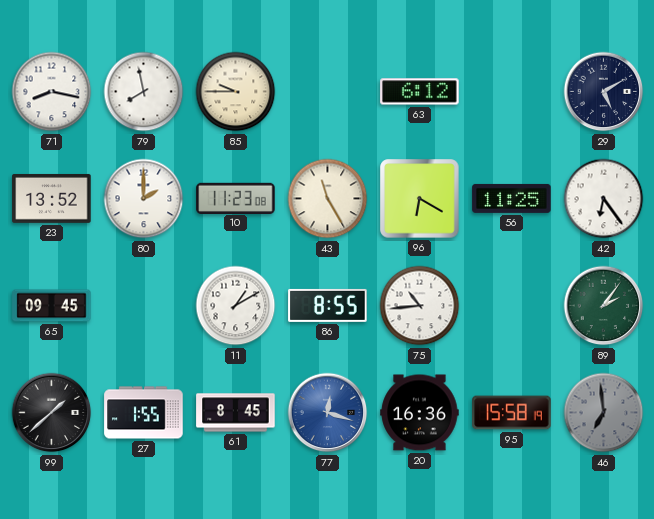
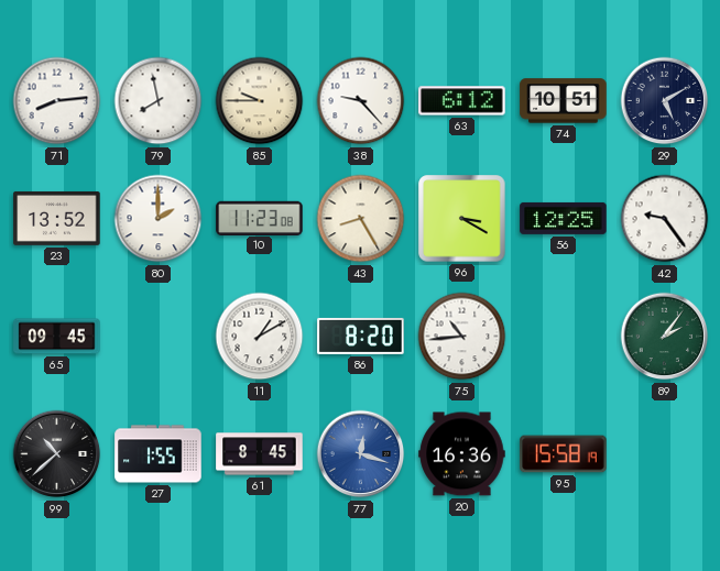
71: 8:17 -> 8:14
38: none -> 9:23
74: none -> 10:51
43: 11:25 -> 8:25
96: 6:20 -> 3:20
56: 11:25 -> 12:25
42: 6:24 -> 9:24
86: 8:55 -> 8:20
99: 1:38 -> 10:38
46: 6:59 -> none
